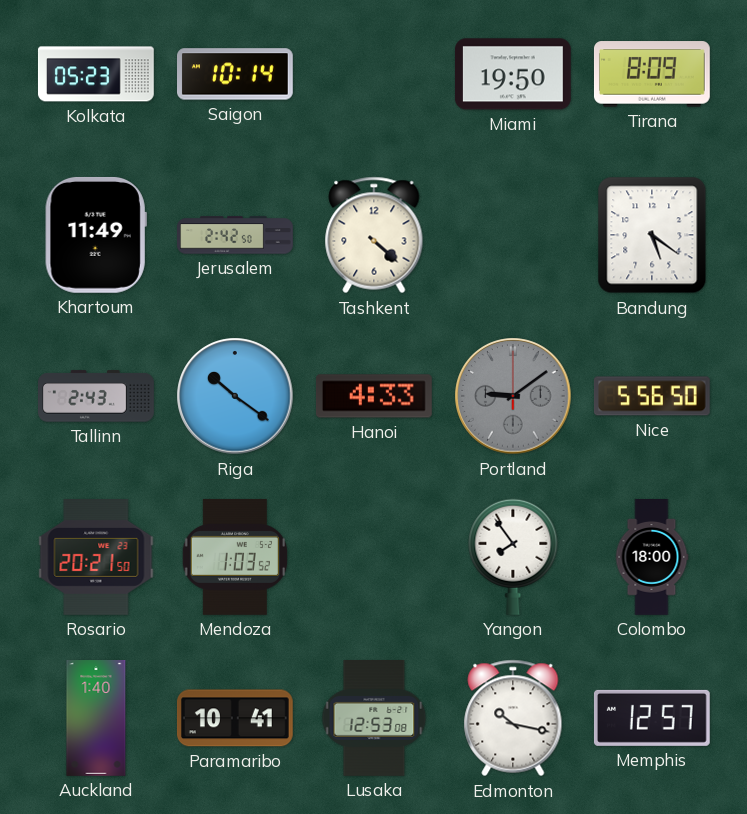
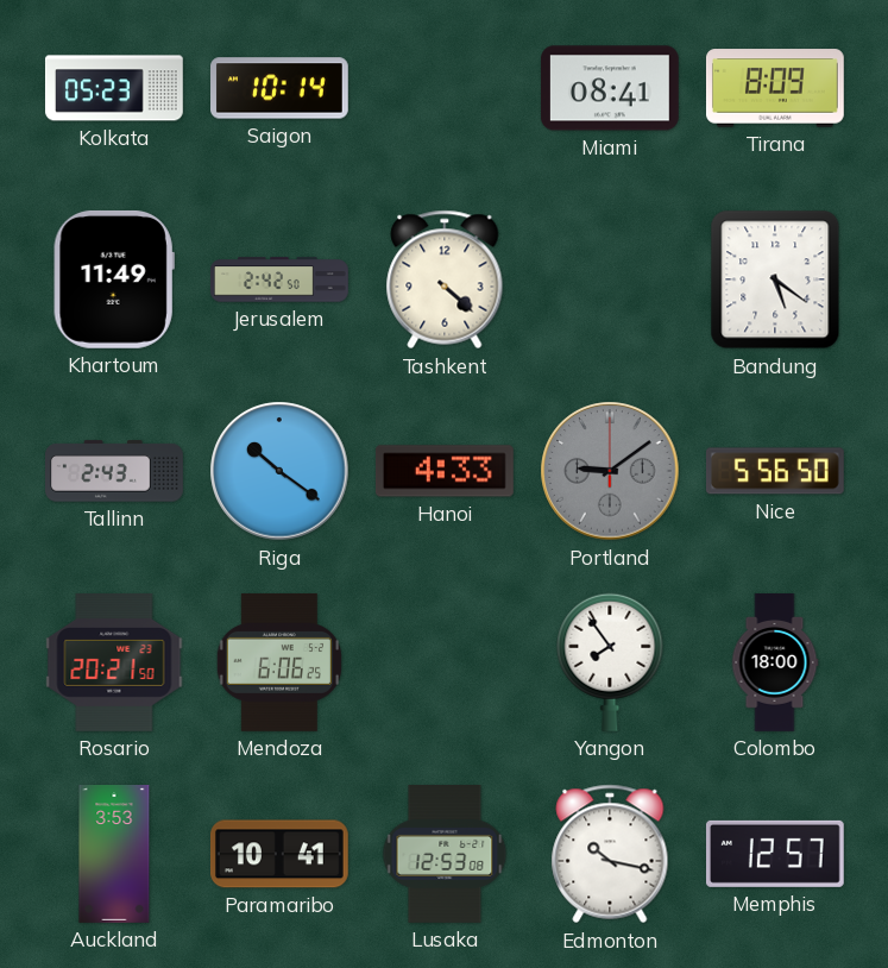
Miami: 19:50 -> 08:41
Mendoza: 1:03 -> 6:06
Auckland: 1:40 -> 3:53
